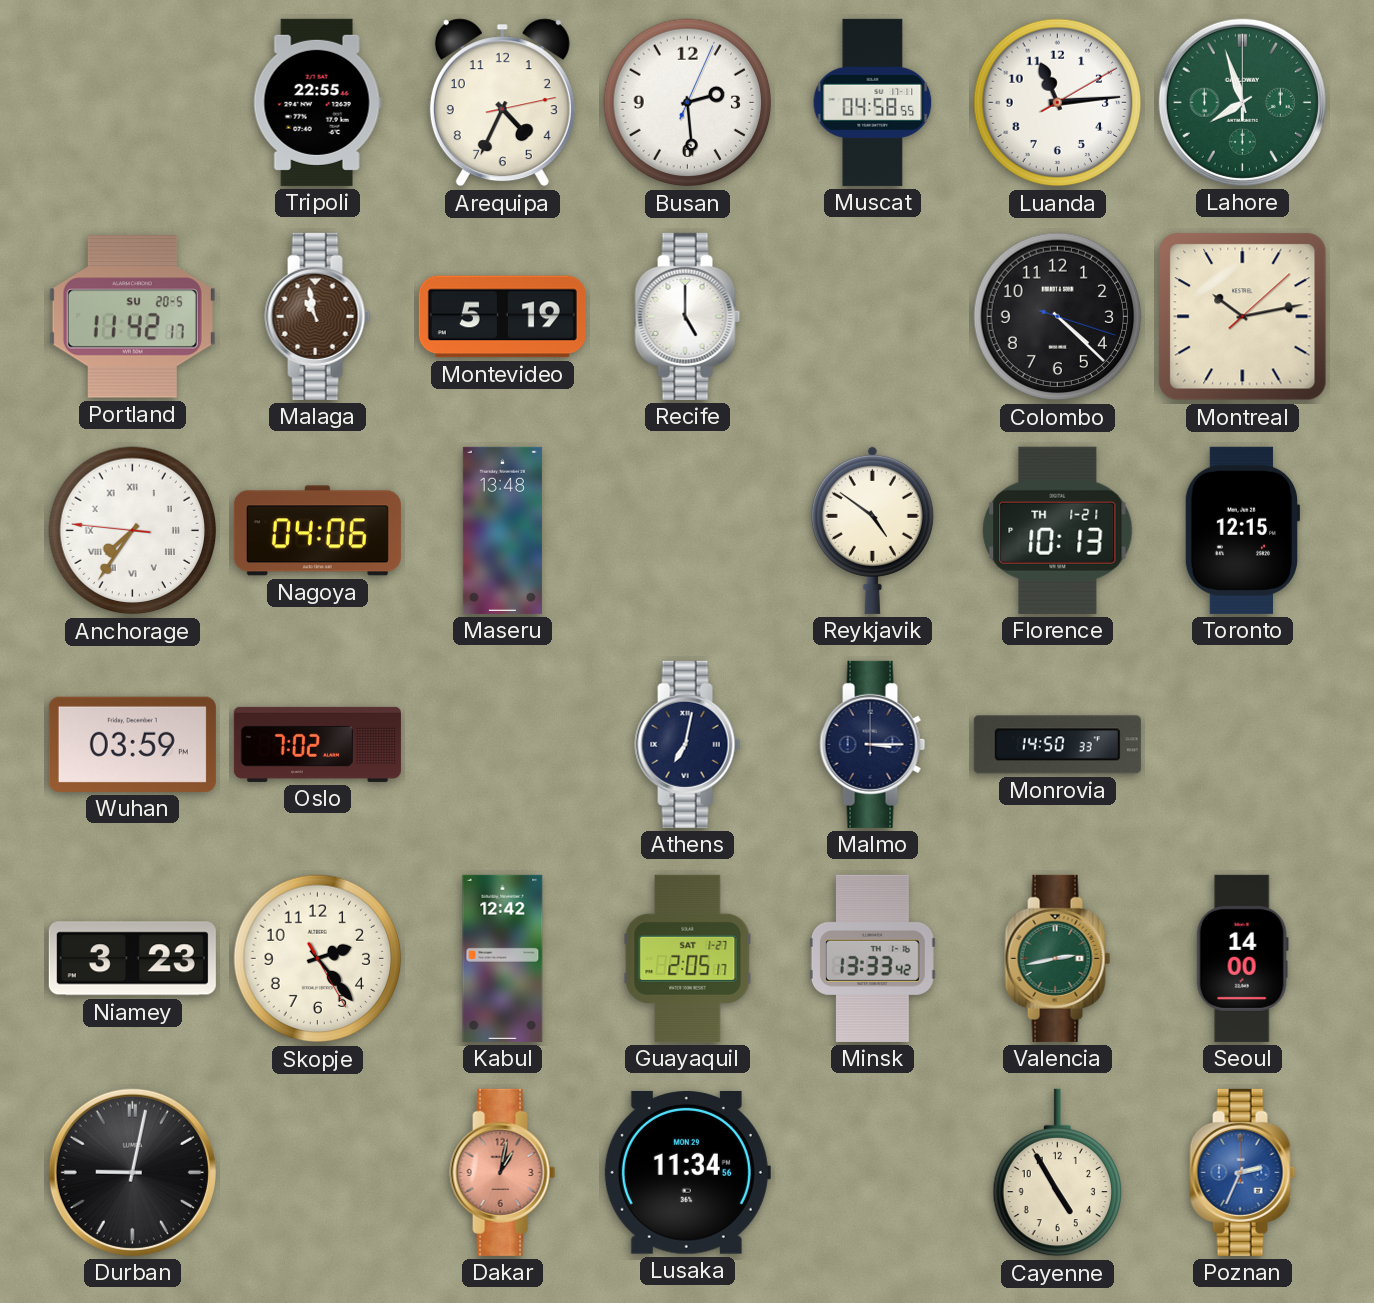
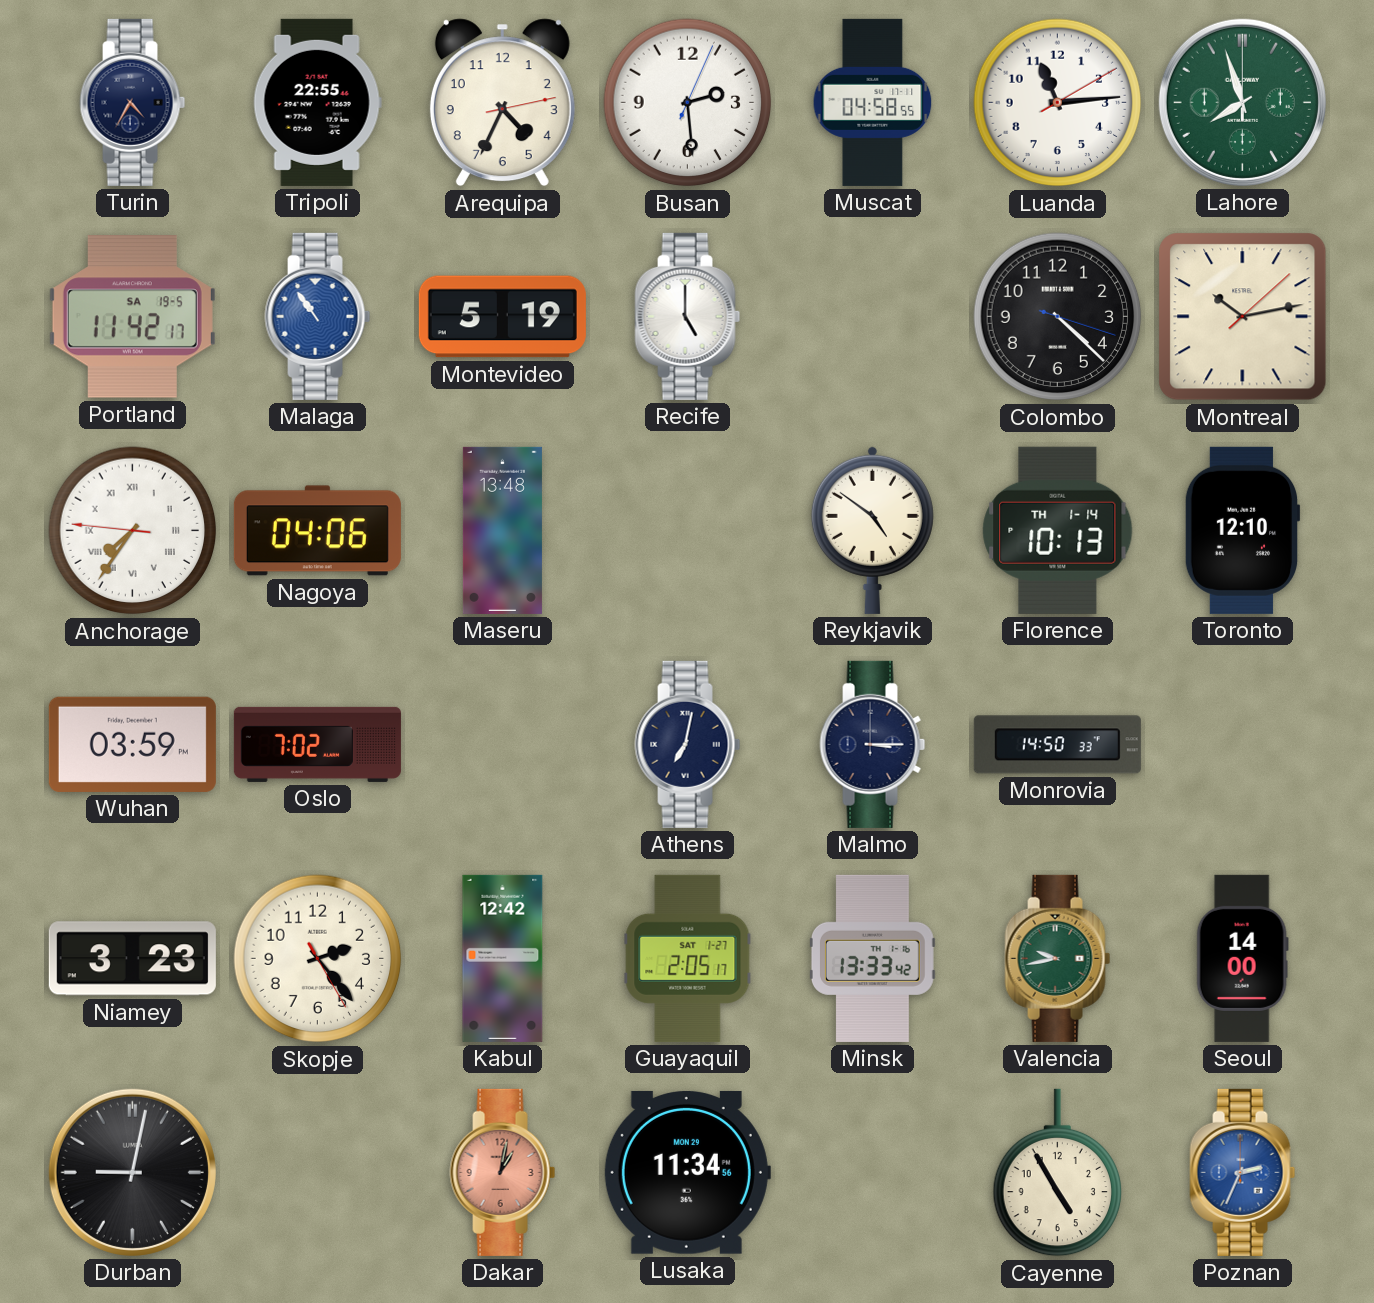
Turin: none -> 4:35
Portland date: SU 20-5 -> SA 19-5
Malaga: 10:58 -> 10:54
Malaga dial: brown -> blue
Florence date: TH 1-21 -> TH 1-14
Toronto: 12:15 -> 12:10
Valencia: 2:43 -> 9:43
